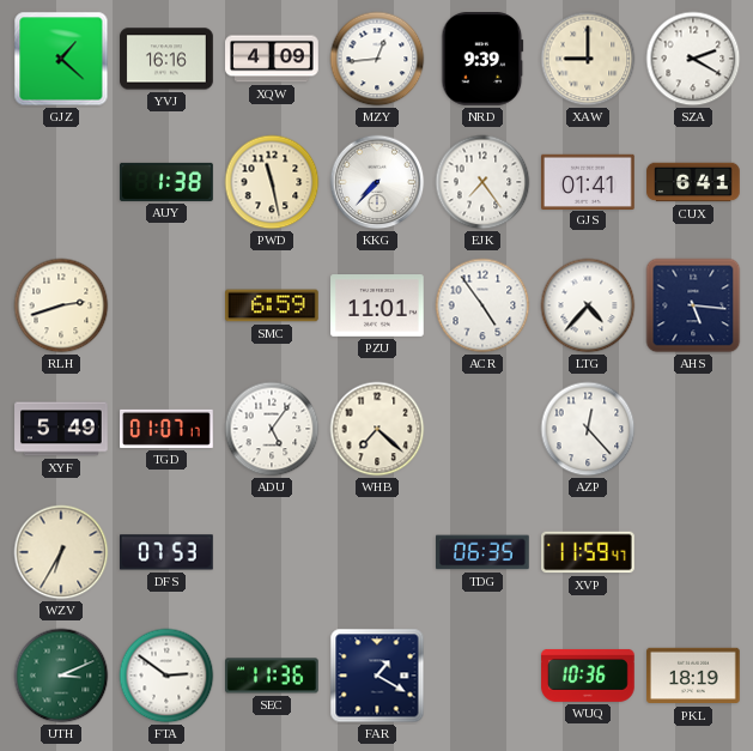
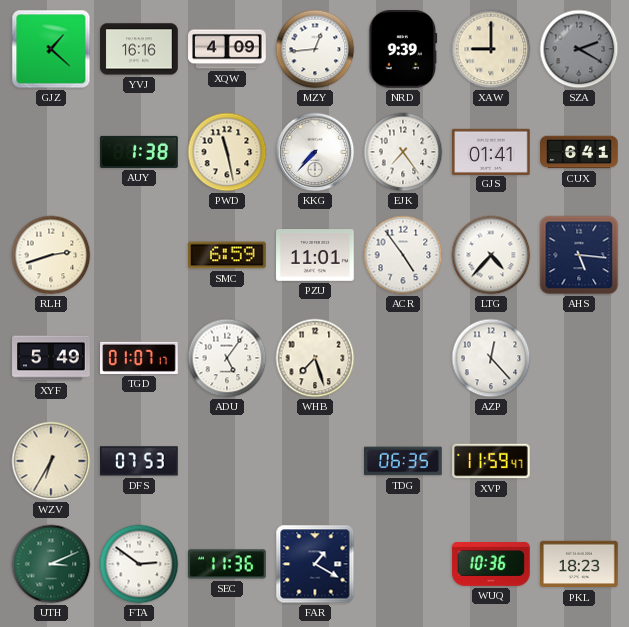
SZA dial: white -> grey
WHB: 7:22 -> 7:27
PKL: 18:19 -> 18:23
